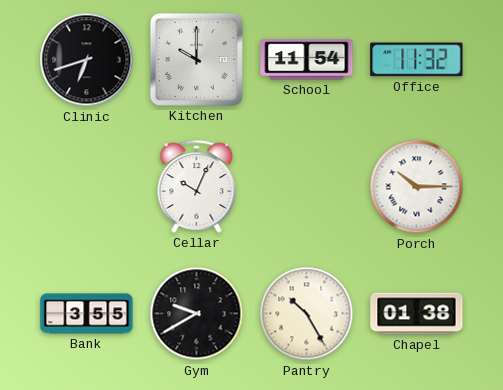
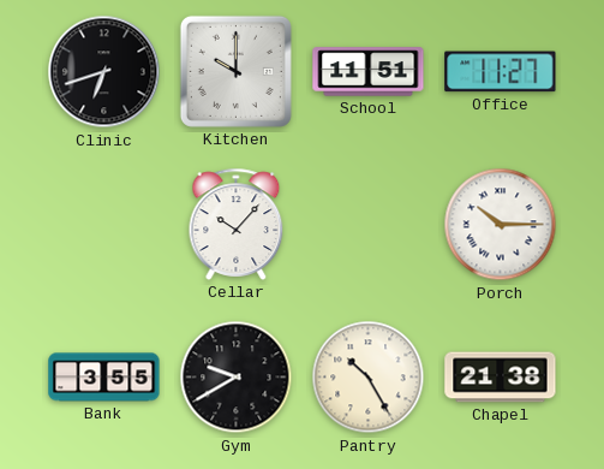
School: 11:54 -> 11:51
Office: 11:32 -> 11:27
Cellar: 10:04 -> 10:07
Chapel: 01:38 -> 21:38
